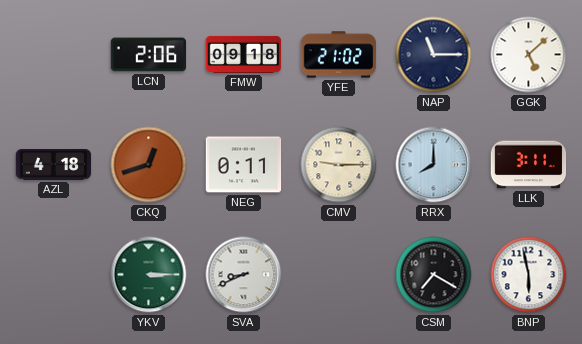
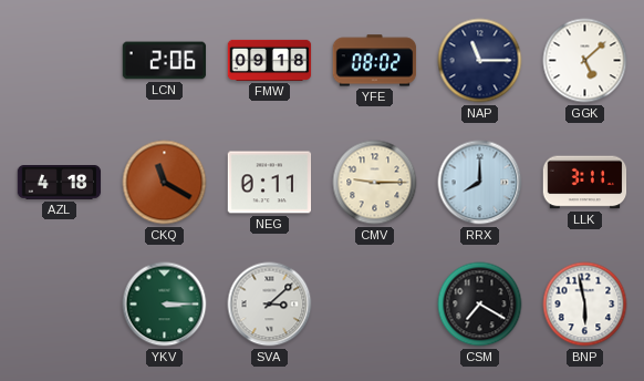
YFE: 21:02 -> 08:02
CKQ: 12:42 -> 11:20
SVA: 8:41 -> 3:08
